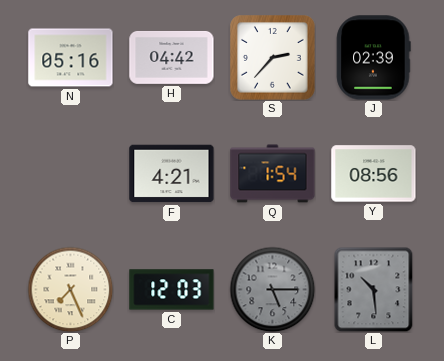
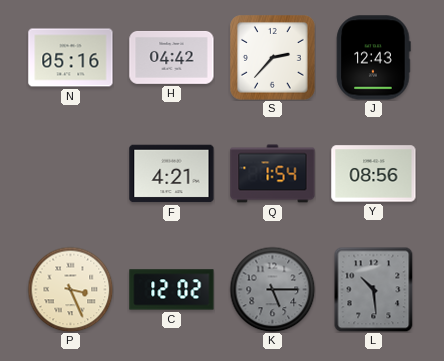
J: 02:39 -> 12:43
P: 7:26 -> 3:26
C: 12:03 -> 12:02
